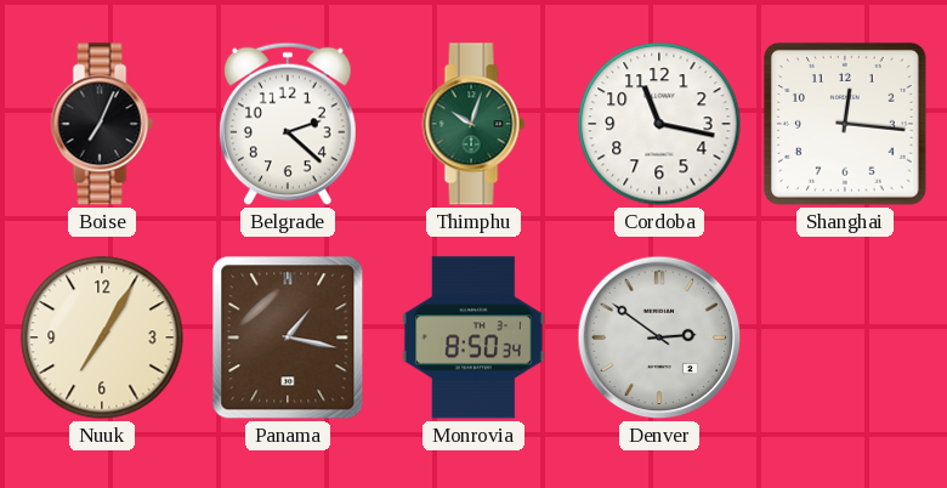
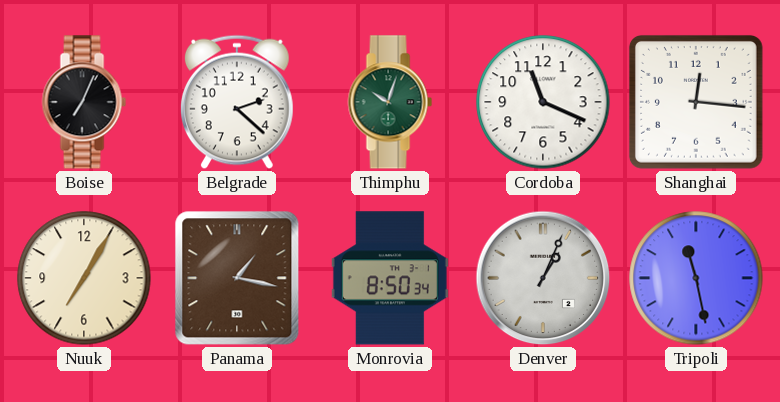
Cordoba: 11:17 -> 11:19
Denver: 2:51 -> 1:04
Tripoli: none -> 11:28
